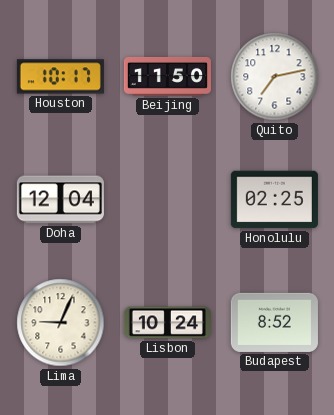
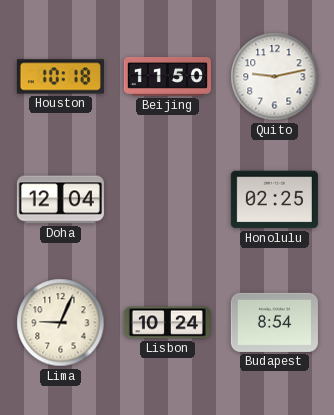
Houston: 10:17 -> 10:18
Quito: 7:13 -> 9:13
Budapest: 8:52 -> 8:54
